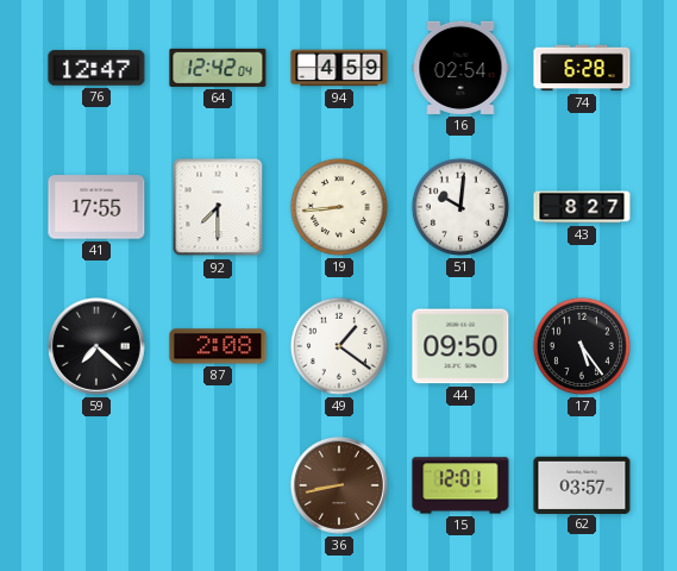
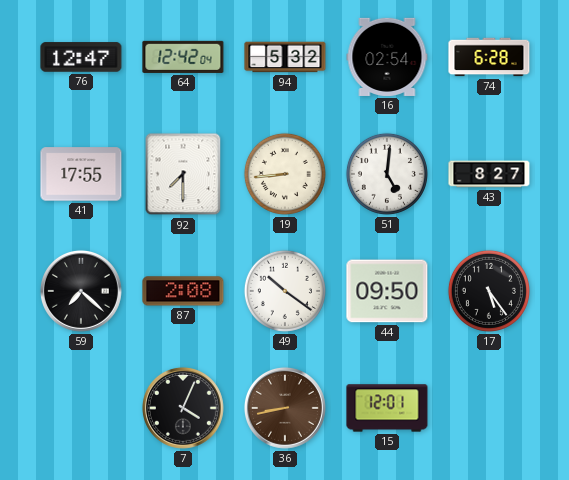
94: 4:59 -> 5:32
51: 10:01 -> 5:01
49: 1:21 -> 10:21
7: none -> 4:04
62: 03:57 -> none
